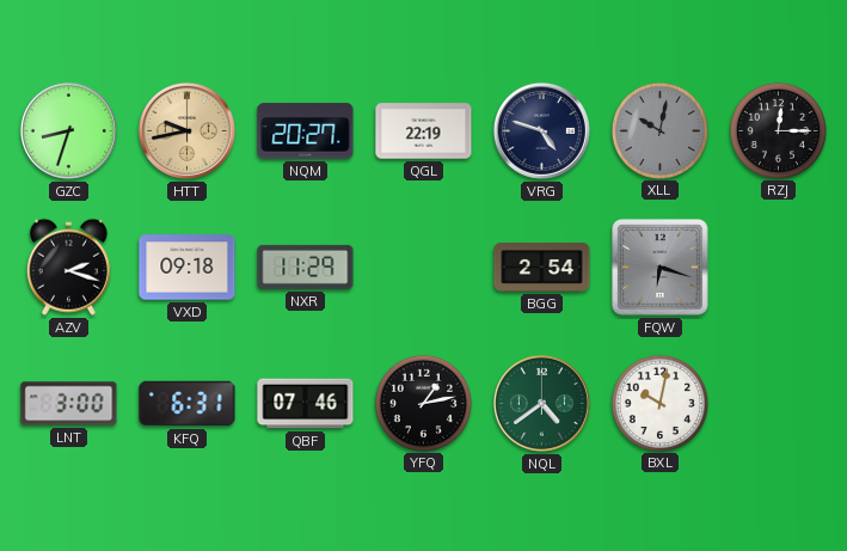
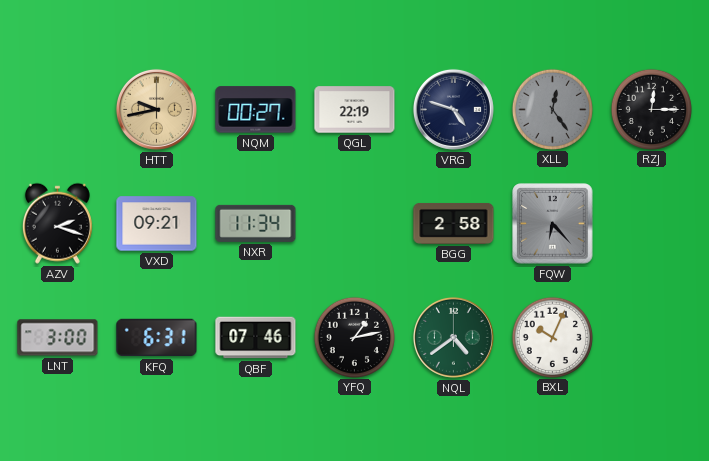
GZC: 8:33 -> none
NQM: 20:27 -> 00:27
XLL: 10:02 -> 12:24
VXD: 09:18 -> 09:21
NXR: 11:29 -> 11:34
BGG: 2:54 -> 2:58
FQW: 6:18 -> 6:23
BXL: 10:02 -> 10:04
